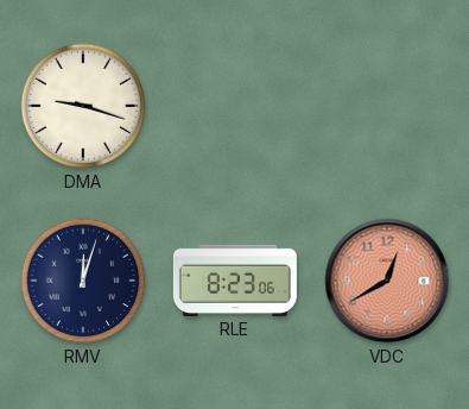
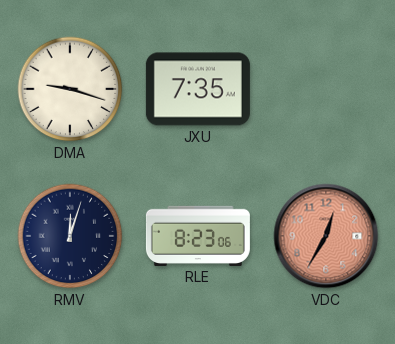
JXU: none -> 7:35
VDC: 12:40 -> 12:35
